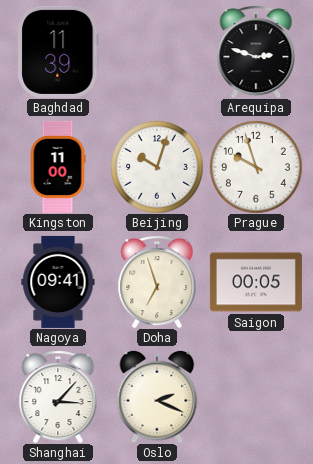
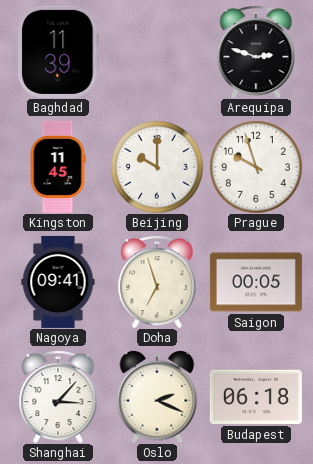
Kingston: 11:00 -> 11:45
Beijing: 10:03 -> 10:00
Budapest: none -> 06:18
